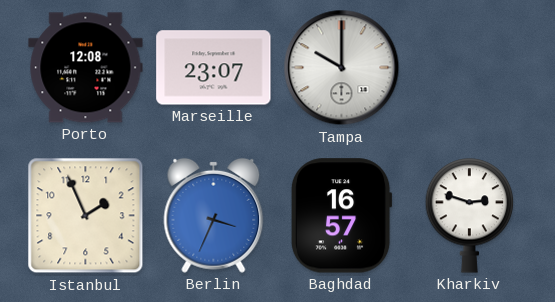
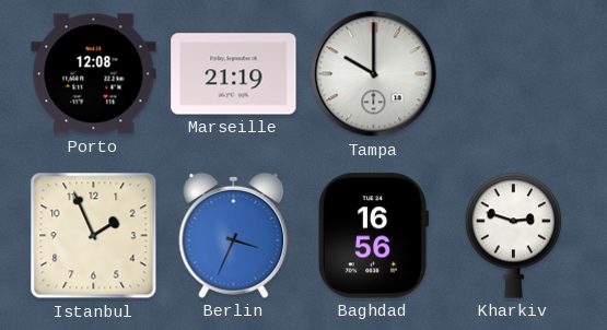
Marseille: 23:07 -> 21:19
Baghdad: 16:57 -> 16:56
